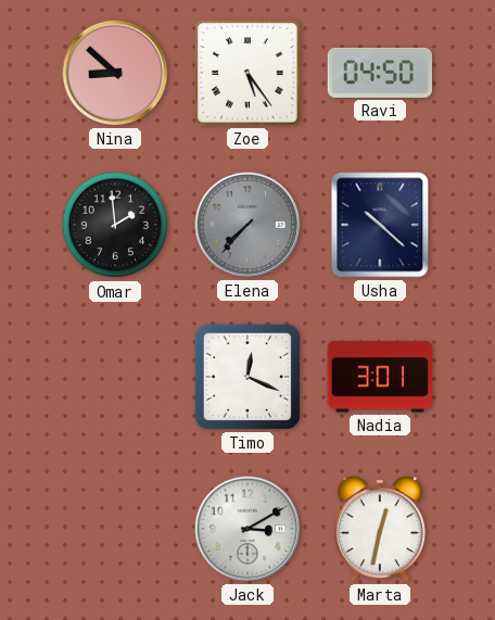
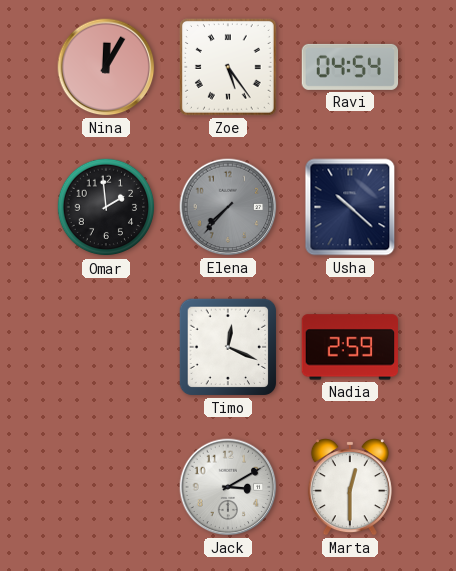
Nina: 8:52 -> 12:05
Ravi: 04:50 -> 04:54
Nadia: 3:01 -> 2:59
Marta: 12:32 -> 12:30
